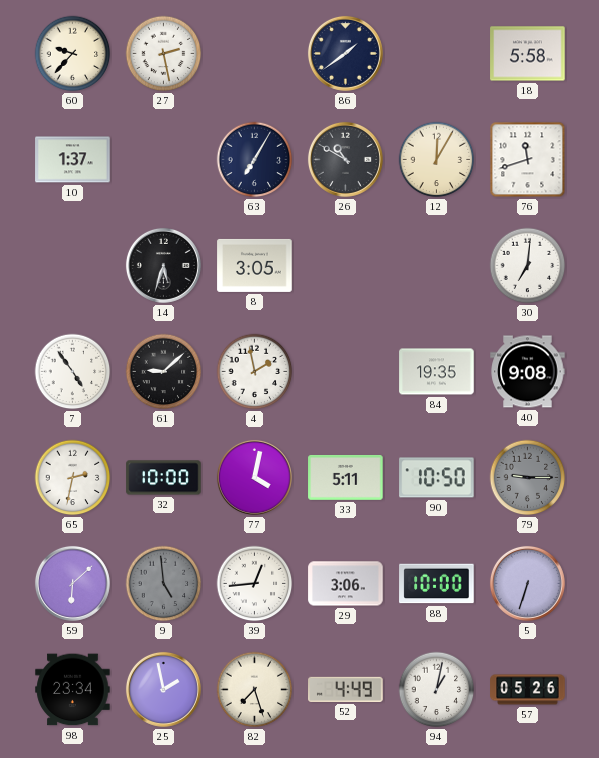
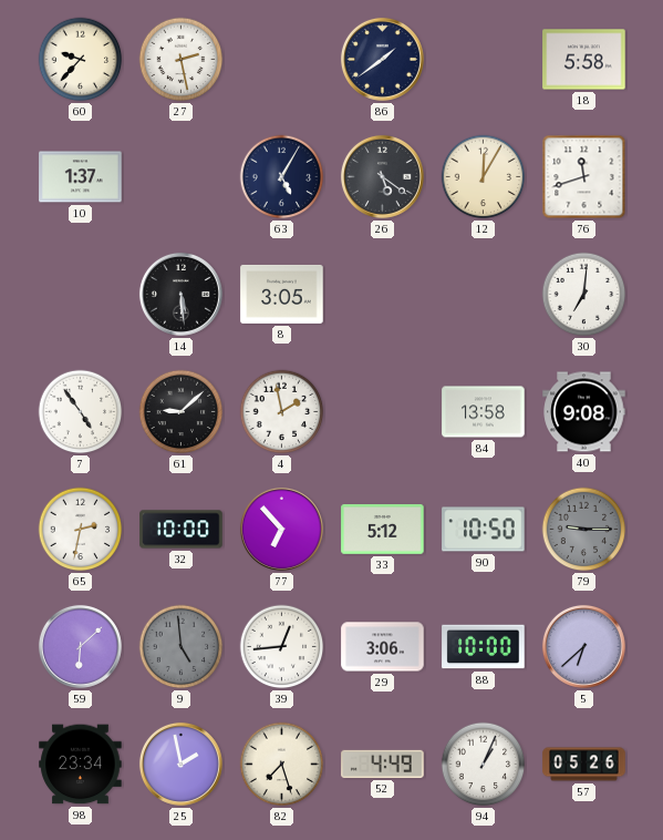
63: 7:05 -> 5:05
26: 10:50 -> 5:21
14: 5:33 -> 5:29
84: 19:35 -> 13:58
77: 4:02 -> 6:53
33: 5:11 -> 5:12
5: 6:33 -> 6:38
94: 1:02 -> 1:04
